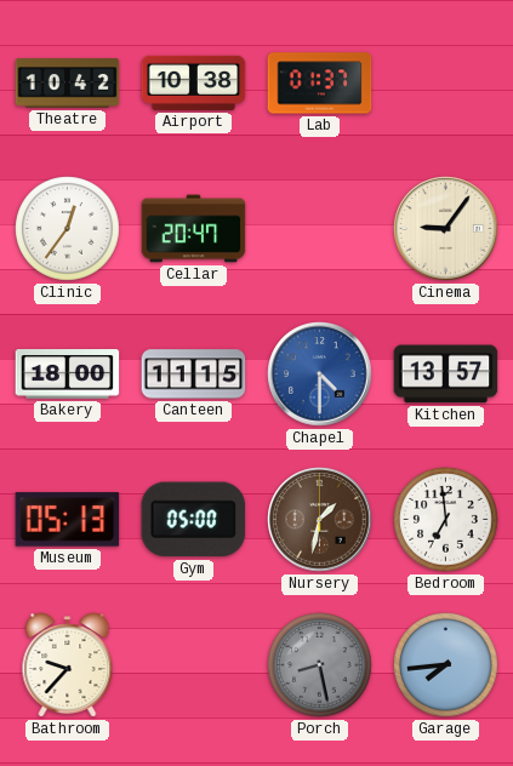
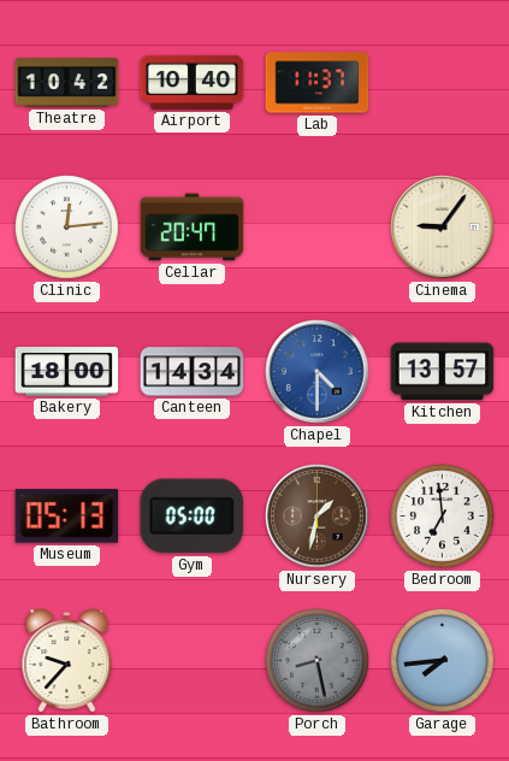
Airport: 10:38 -> 10:40
Lab: 01:37 -> 11:37
Clinic: 12:36 -> 12:14
Canteen: 11:15 -> 14:34
